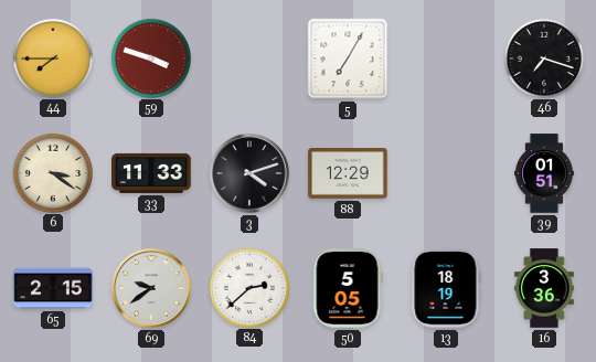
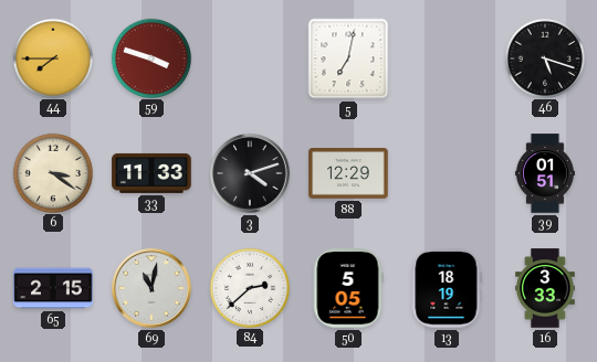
5: 7:05 -> 7:02
46: 7:18 -> 5:18
69: 9:39 -> 11:02
16: 3:36 -> 3:33
